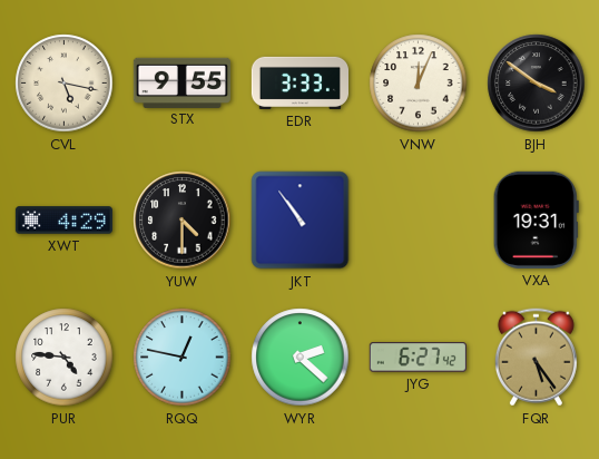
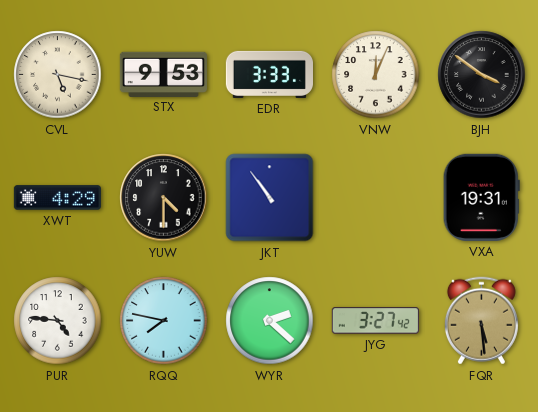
STX: 9:55 -> 9:53
RQQ: 12:47 -> 7:47
JYG: 6:27 -> 3:27
FQR: 5:24 -> 5:29
